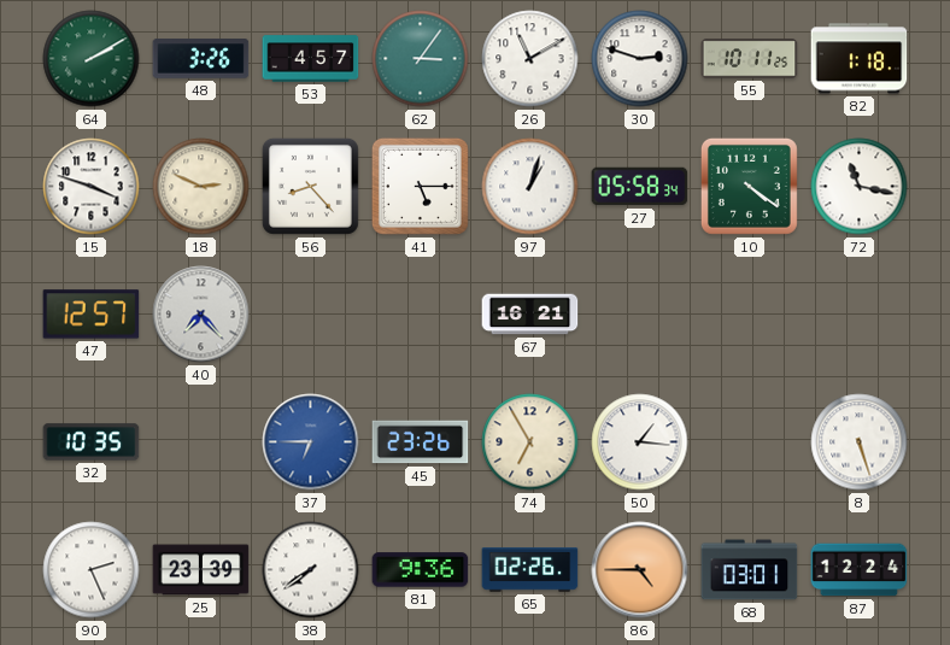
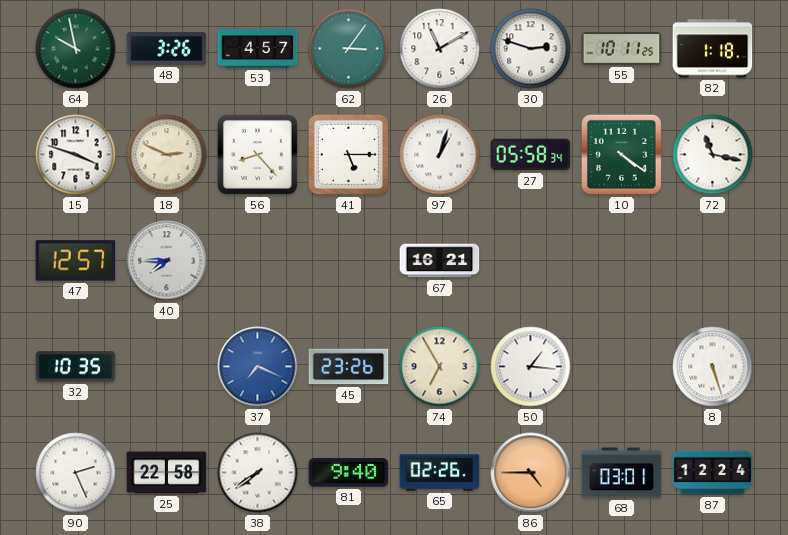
64: 2:10 -> 9:58
40: 7:23 -> 7:45
37: 6:45 -> 7:19
25: 23:39 -> 22:58
81: 9:36 -> 9:40
